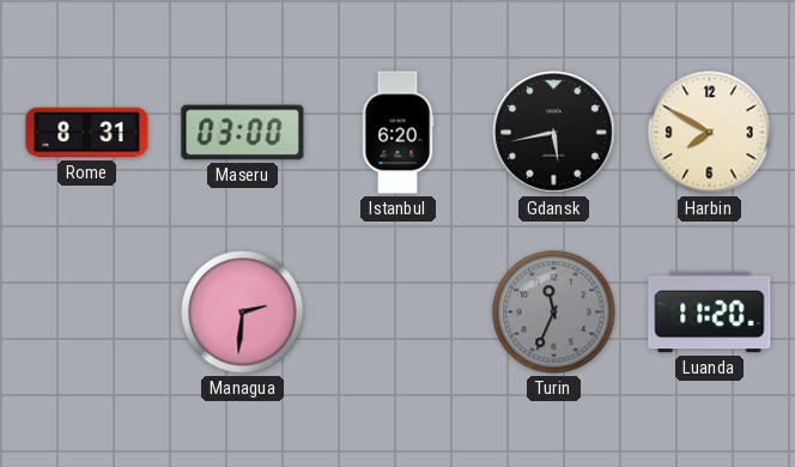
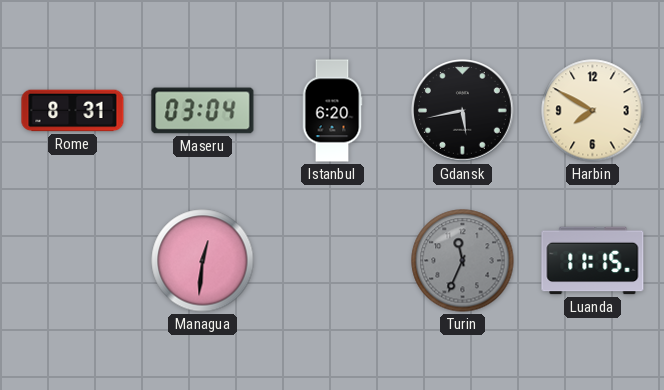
Maseru: 03:00 -> 03:04
Managua: 2:31 -> 12:31
Luanda: 11:20 -> 11:15
